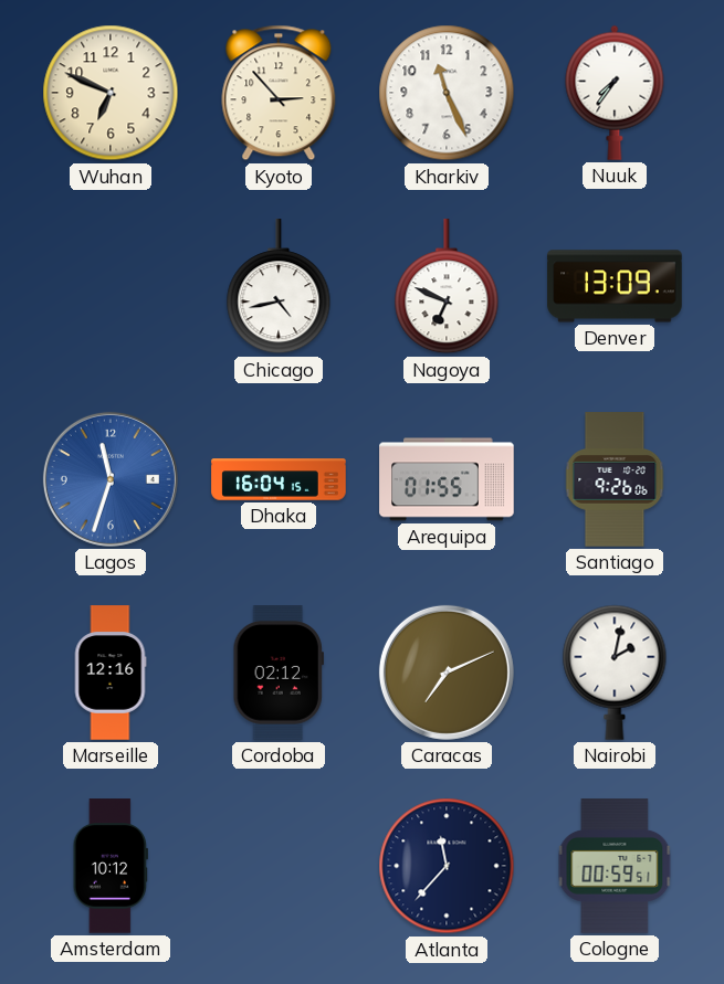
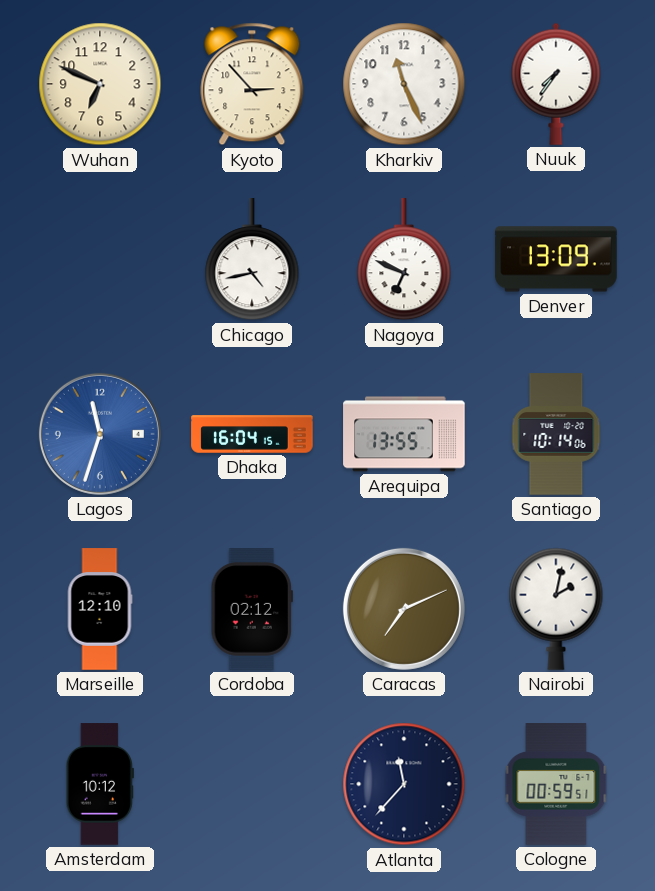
Arequipa: 01:55 -> 13:55
Santiago: 9:26 -> 10:14
Marseille: 12:16 -> 12:10
